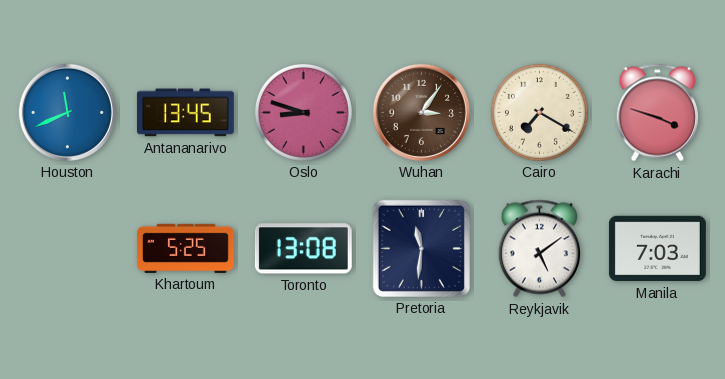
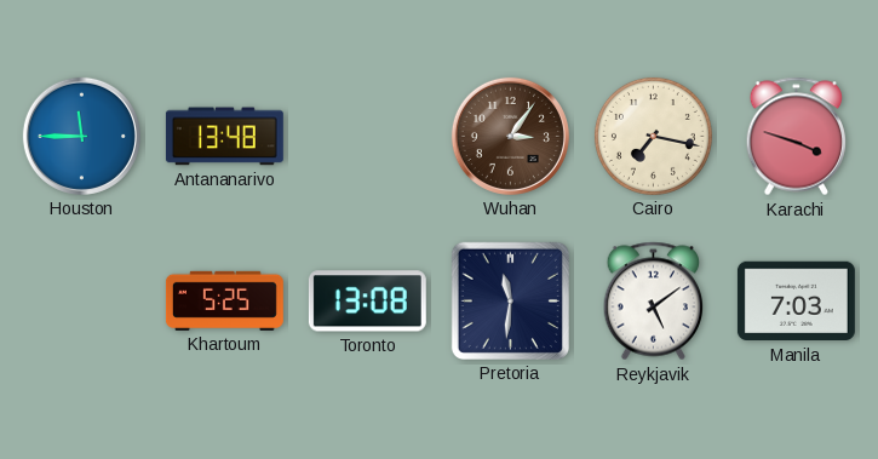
Houston: 11:41 -> 11:45
Antananarivo: 13:45 -> 13:48
Oslo: 8:48 -> none
Cairo: 7:20 -> 7:17
